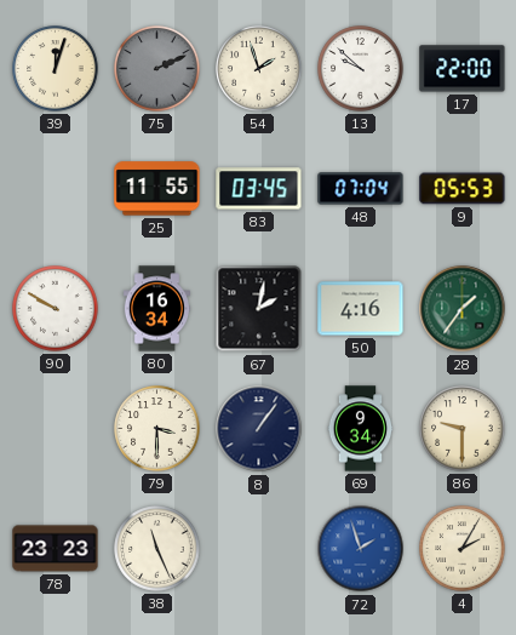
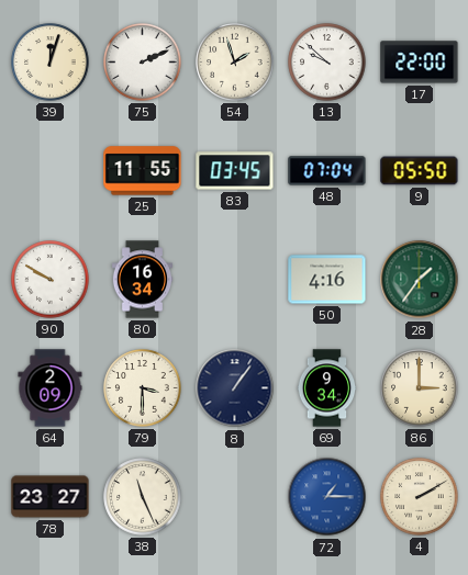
75 dial: grey -> white
9: 05:53 -> 05:50
67: 2:02 -> none
64: none -> 2:09
86: 9:30 -> 3:00
78: 23:23 -> 23:27
72: 1:57 -> 1:15
4: 2:05 -> 2:10
